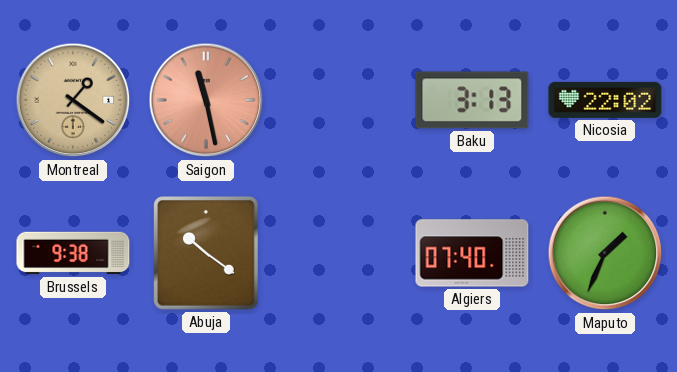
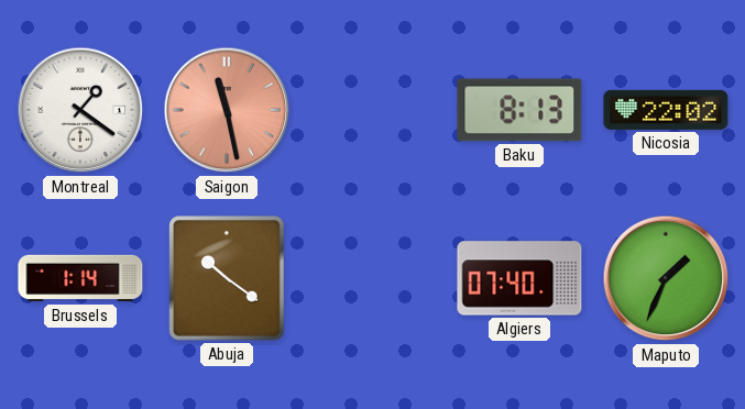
Montreal dial: champagne -> white
Baku: 3:13 -> 8:13
Brussels: 9:38 -> 1:14
